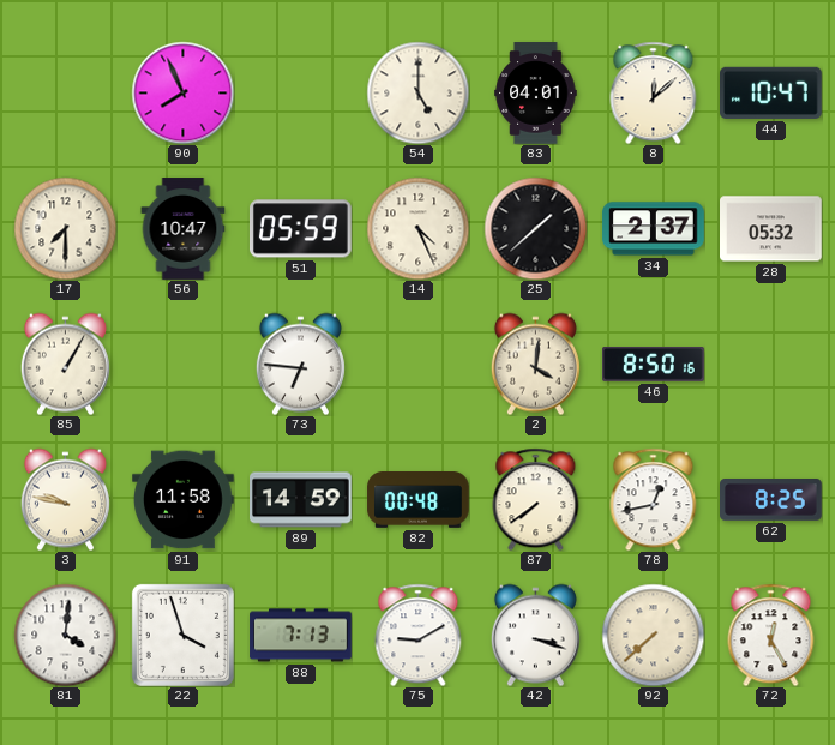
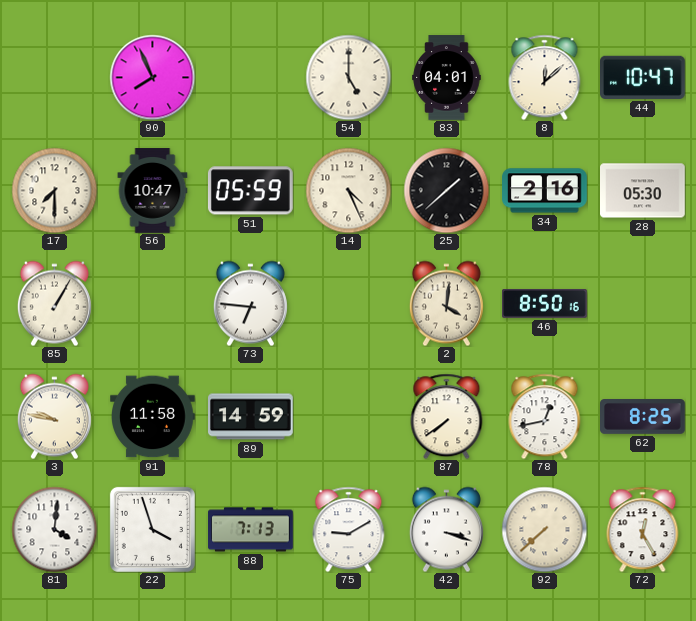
34: 2:37 -> 2:16
28: 05:32 -> 05:30
82: 00:48 -> none
